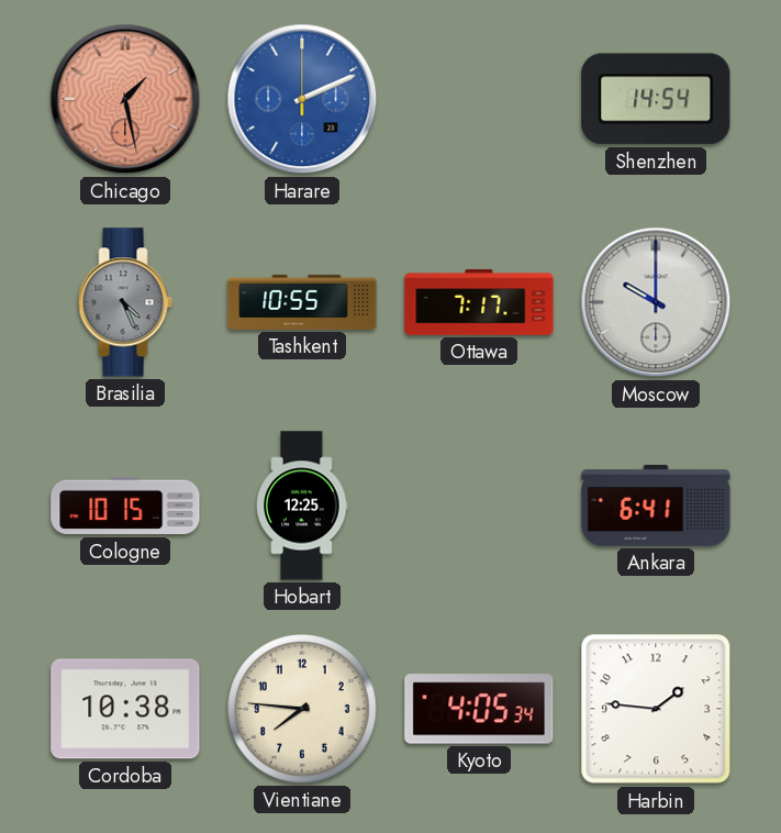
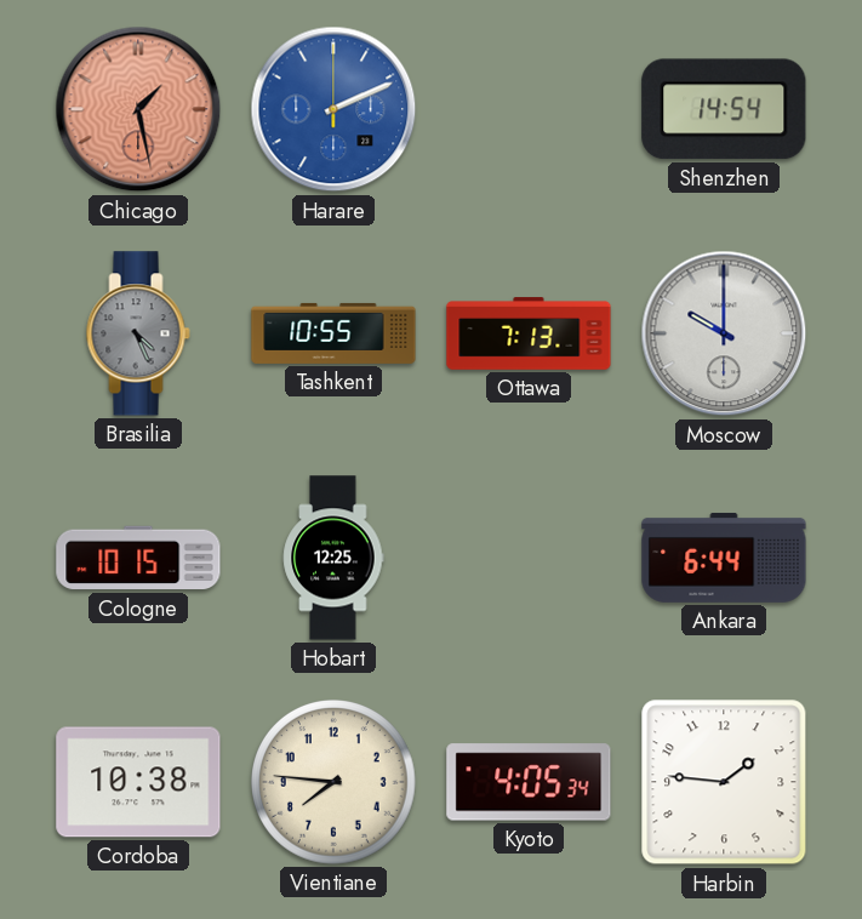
Ottawa: 7:17 -> 7:13
Ankara: 6:41 -> 6:44
